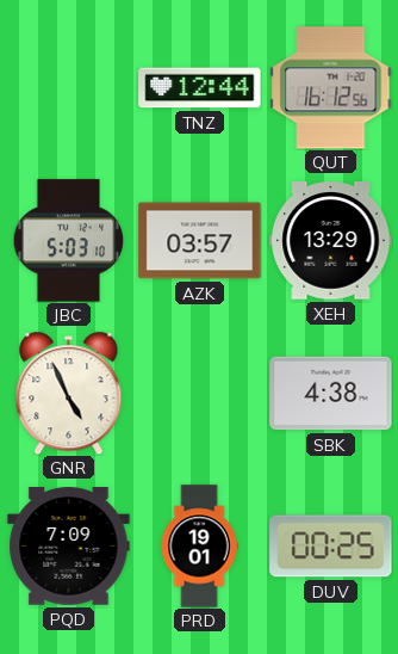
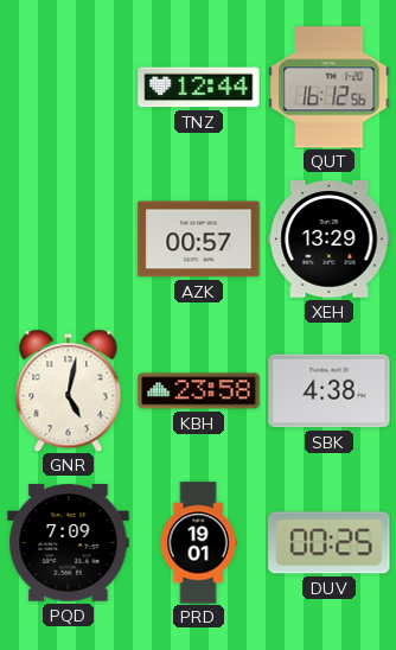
JBC: 5:03 -> none
AZK: 03:57 -> 00:57
GNR: 4:56 -> 5:02
KBH: none -> 23:58
